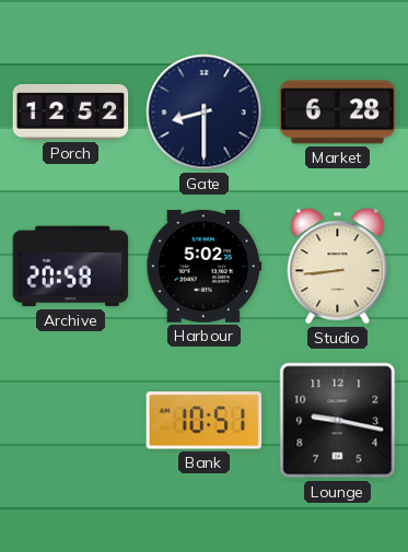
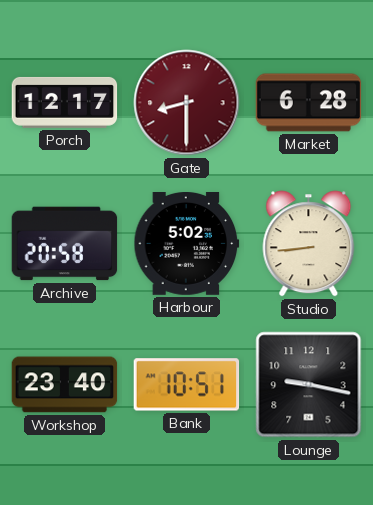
Porch: 12:52 -> 12:17
Gate dial: navy -> burgundy
Workshop: none -> 23:40
